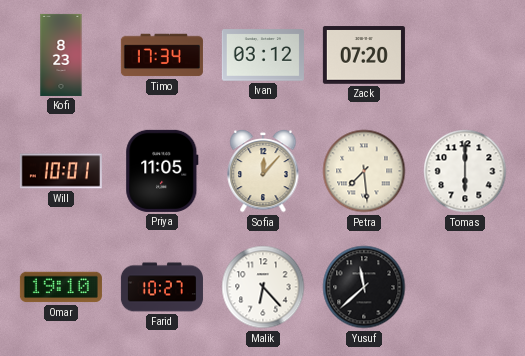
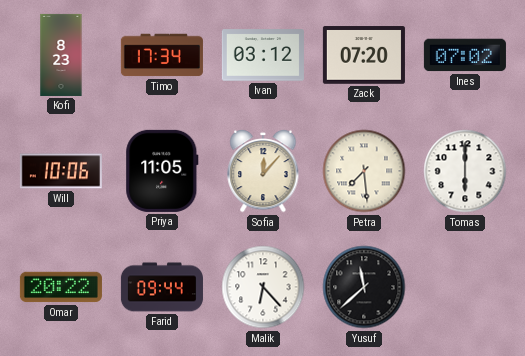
Ines: none -> 07:02
Will: 10:01 -> 10:06
Omar: 19:10 -> 20:22
Farid: 10:27 -> 09:44
